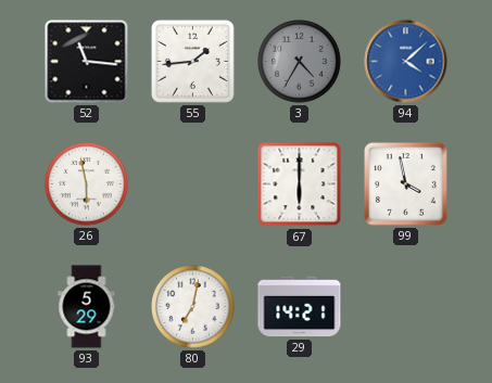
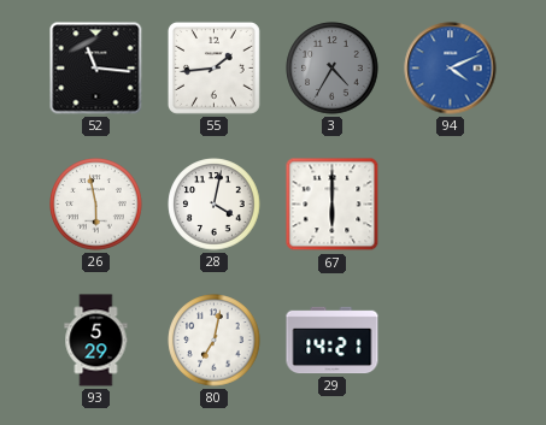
94: 4:08 -> 4:11
28: none -> 4:02
99: 3:58 -> none
